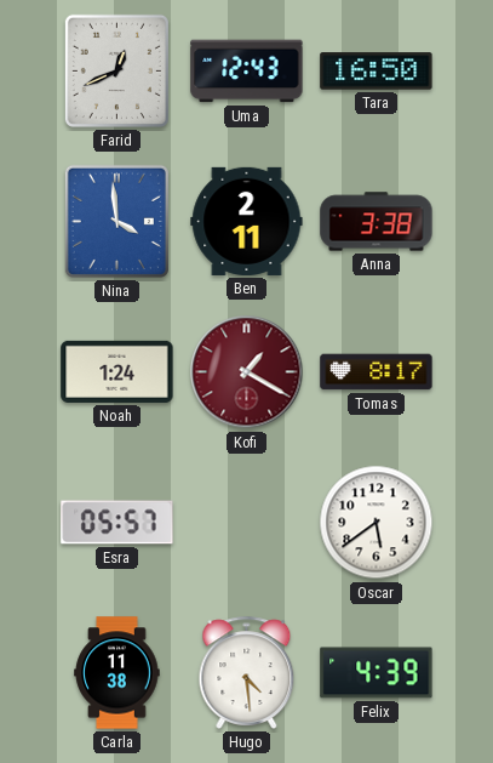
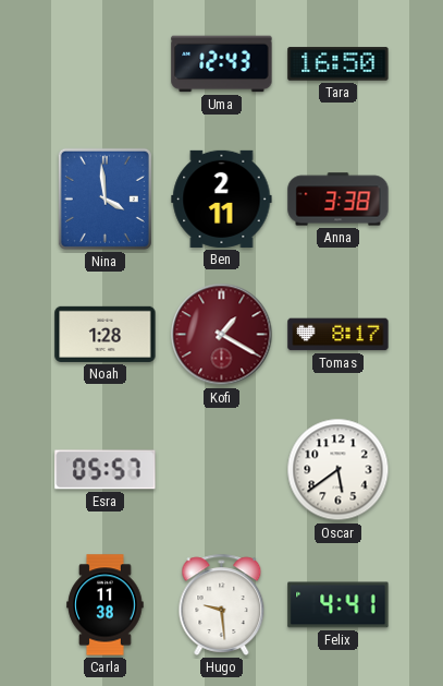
Farid: 12:41 -> none
Noah: 1:24 -> 1:28
Hugo: 4:29 -> 9:29
Felix: 4:39 -> 4:41
